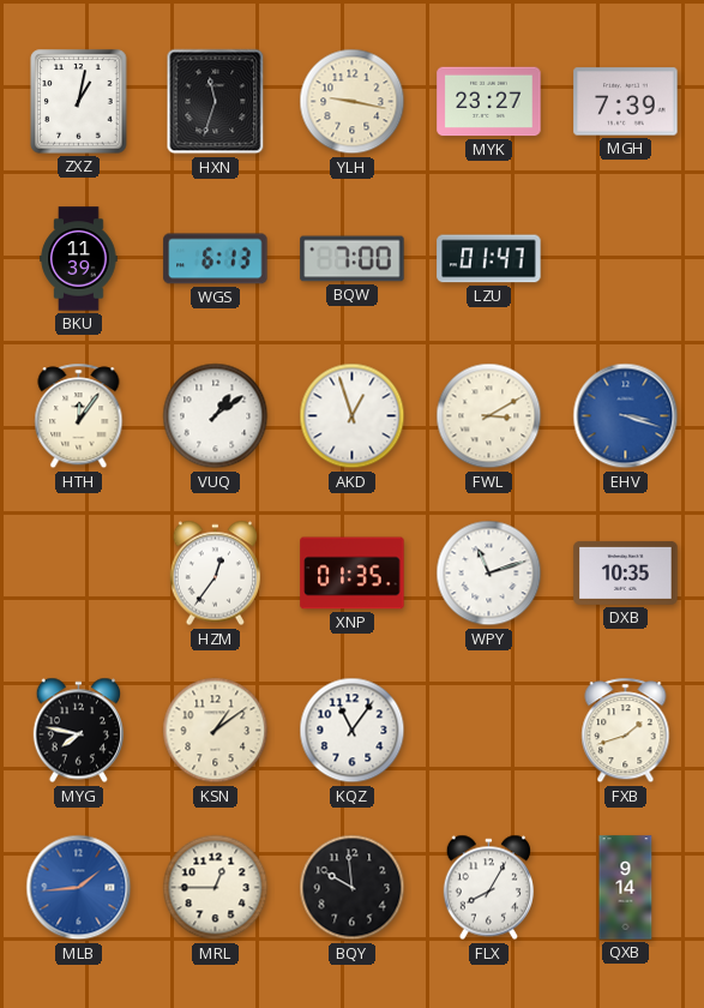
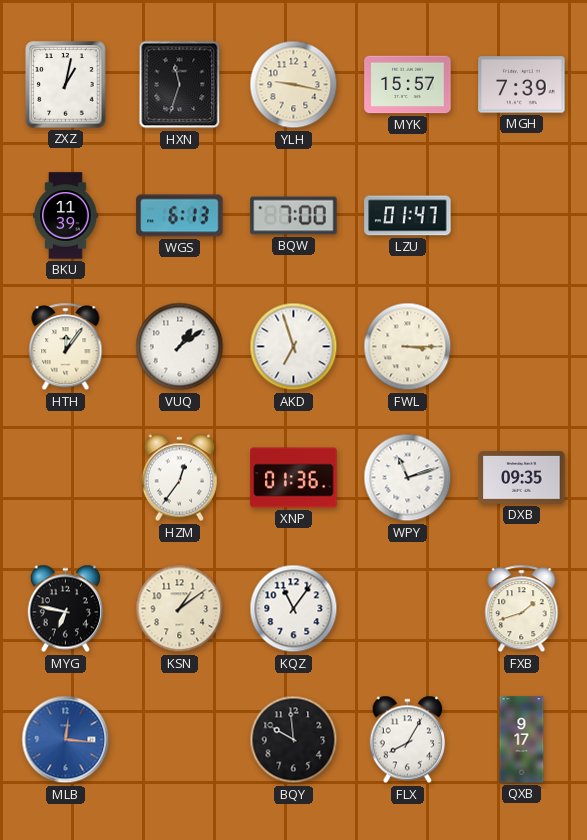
MYK: 23:27 -> 15:57
AKD: 12:57 -> 6:57
FWL: 3:10 -> 3:15
EHV: 3:18 -> none
XNP: 01:35 -> 01:36
DXB: 10:35 -> 09:35
MYG: 7:47 -> 6:47
MLB: 1:44 -> 12:16
MRL: 12:45 -> none
QXB: 9:14 -> 9:17
